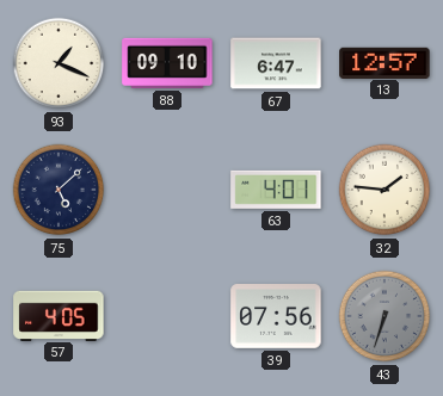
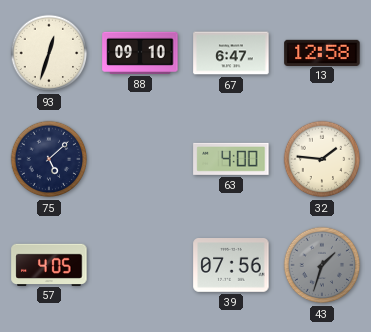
93: 1:19 -> 12:33
13: 12:57 -> 12:58
63: 4:01 -> 4:00
43: 6:33 -> 1:33
